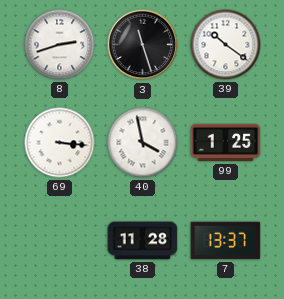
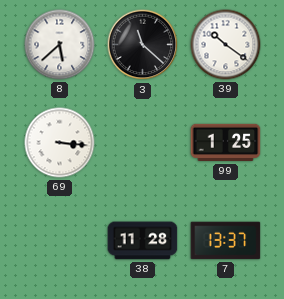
8: 2:42 -> 5:38
3: 11:27 -> 11:22
40: 3:58 -> none
